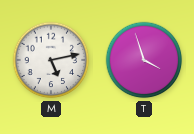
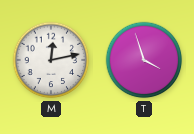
M: 5:13 -> 12:13
